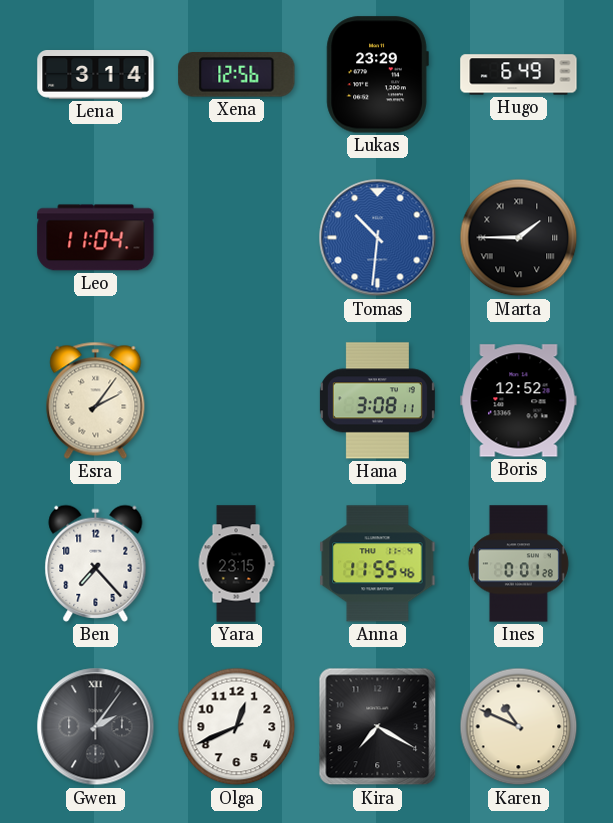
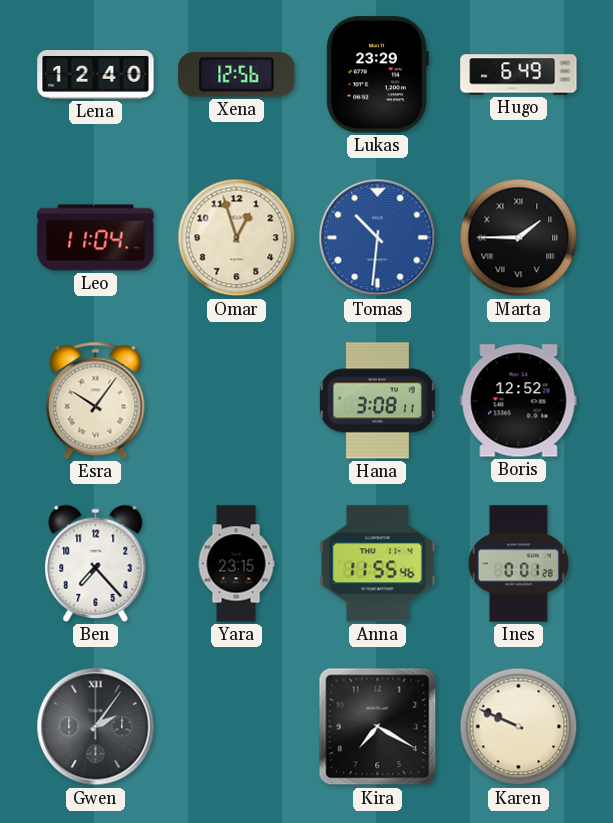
Lena: 3:14 -> 12:40
Omar: none -> 12:57
Esra: 2:06 -> 10:06
Olga: 12:41 -> none
Karen: 10:49 -> 9:49
